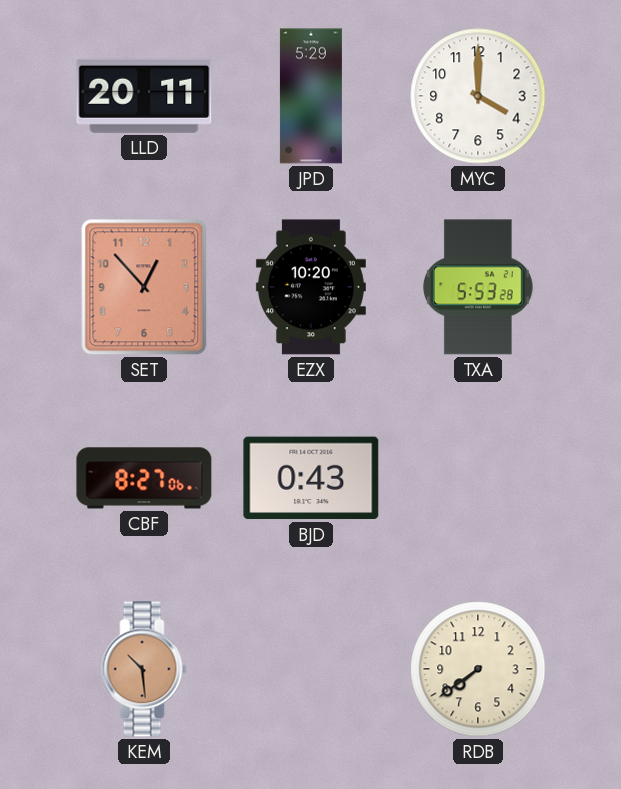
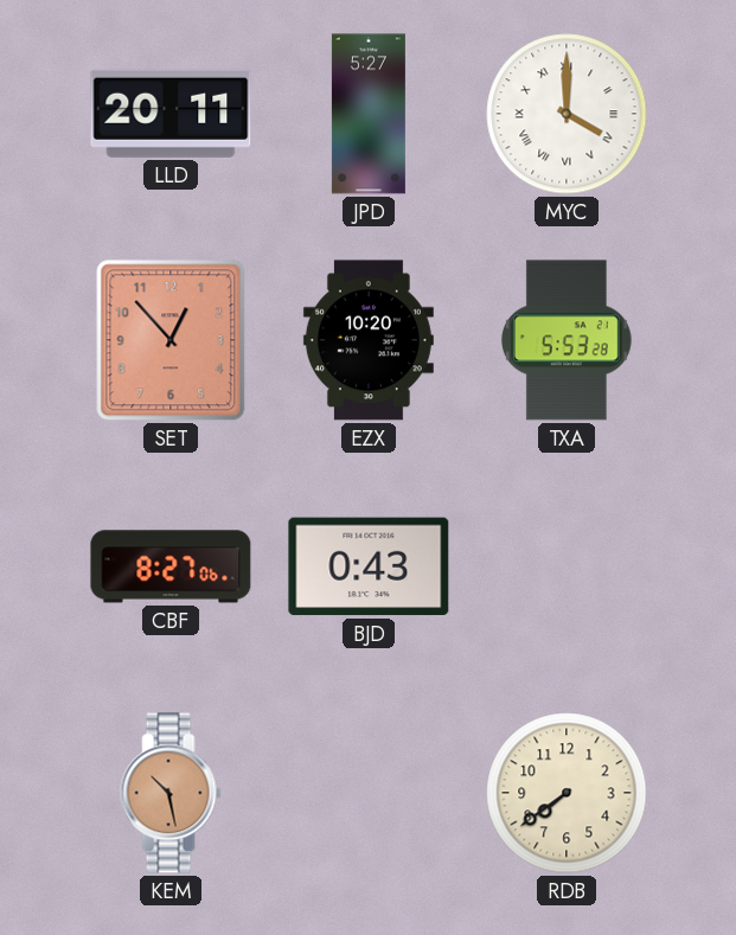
JPD: 5:29 -> 5:27
MYC numerals: Arabic -> Roman
KEM: 10:29 -> 10:28
